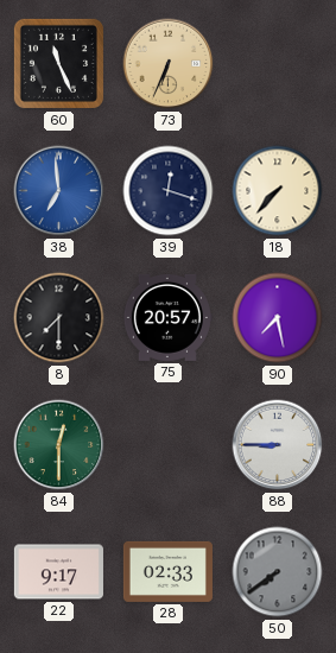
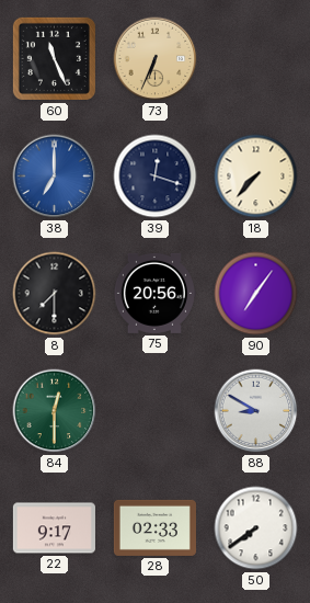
38: 6:59 -> 7:00
75: 20:57 -> 20:56
90: 7:28 -> 7:06
88: 8:45 -> 8:50
50 dial: grey -> white
